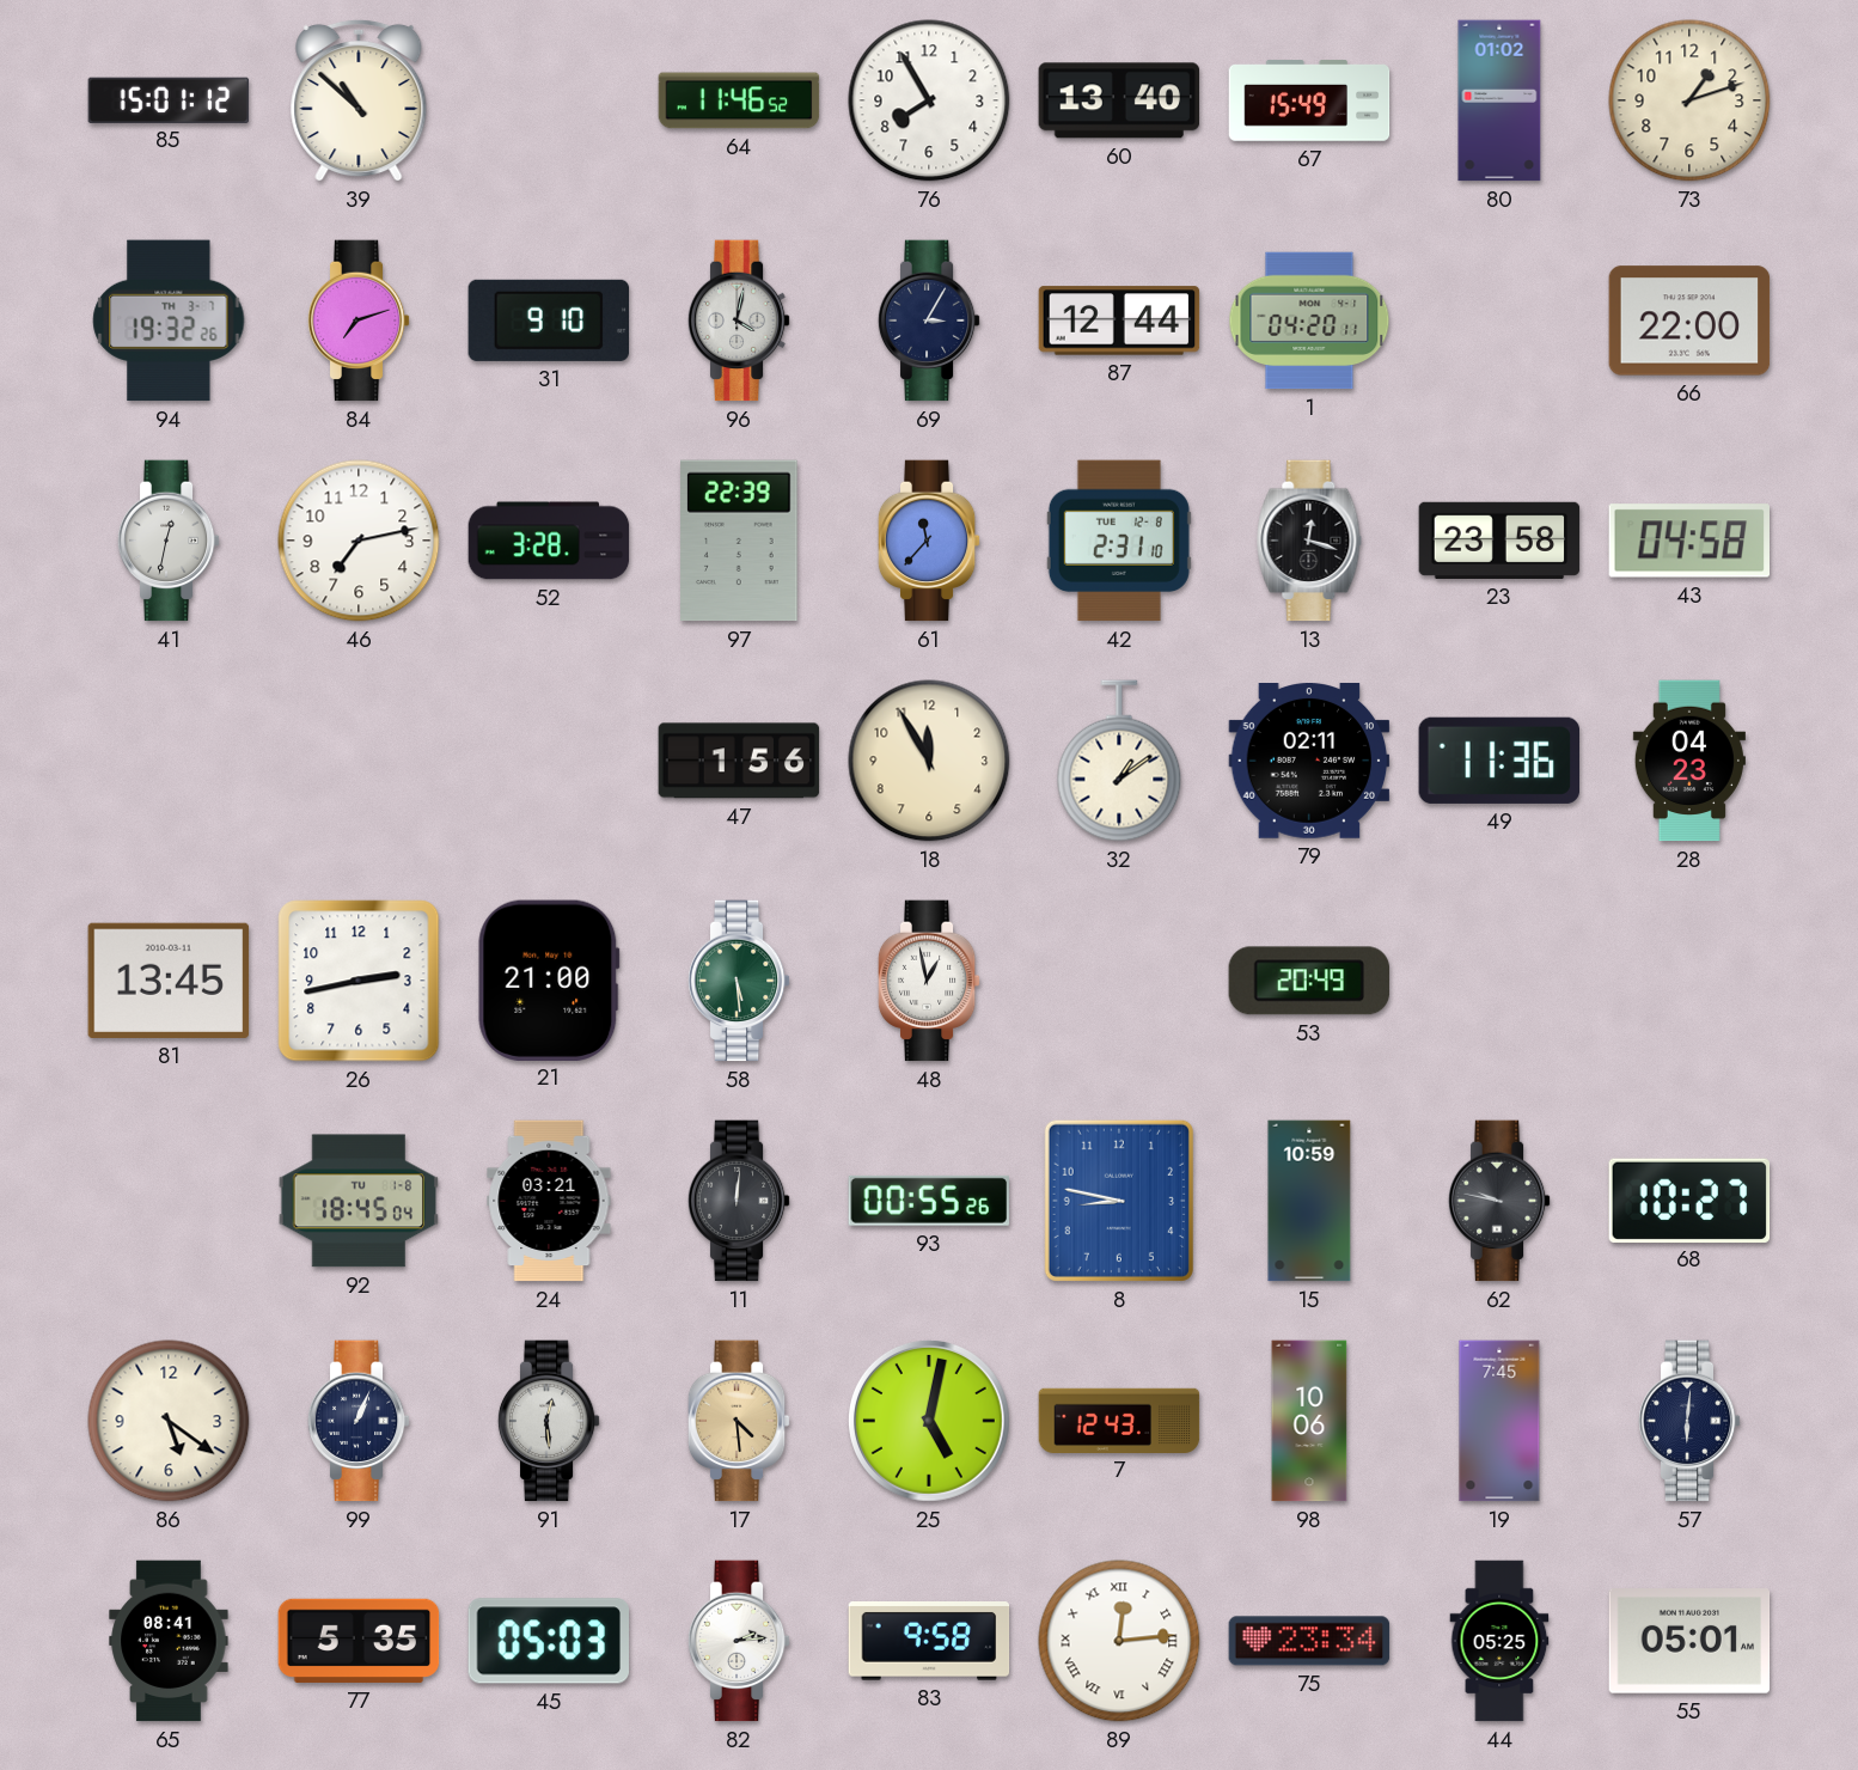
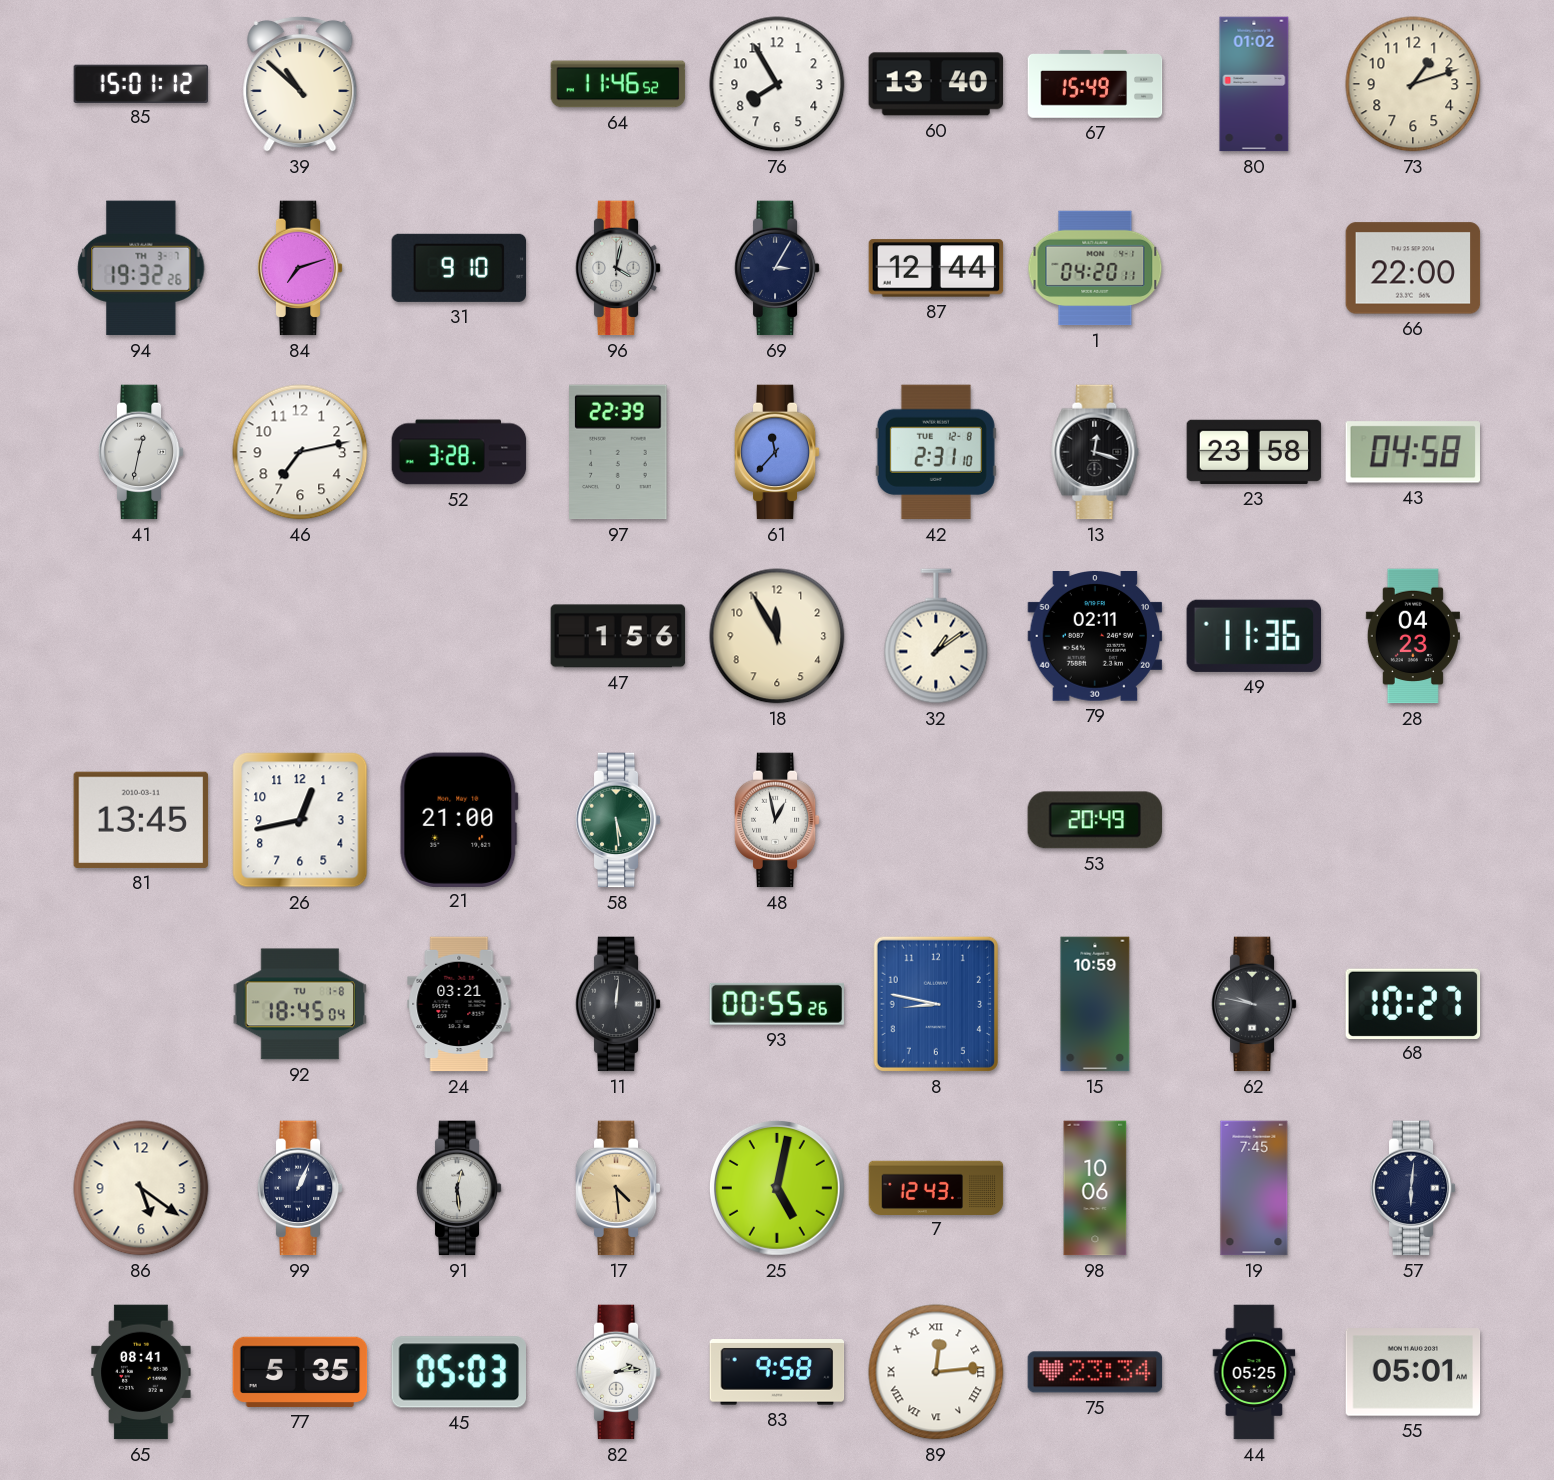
26: 2:43 -> 12:43
